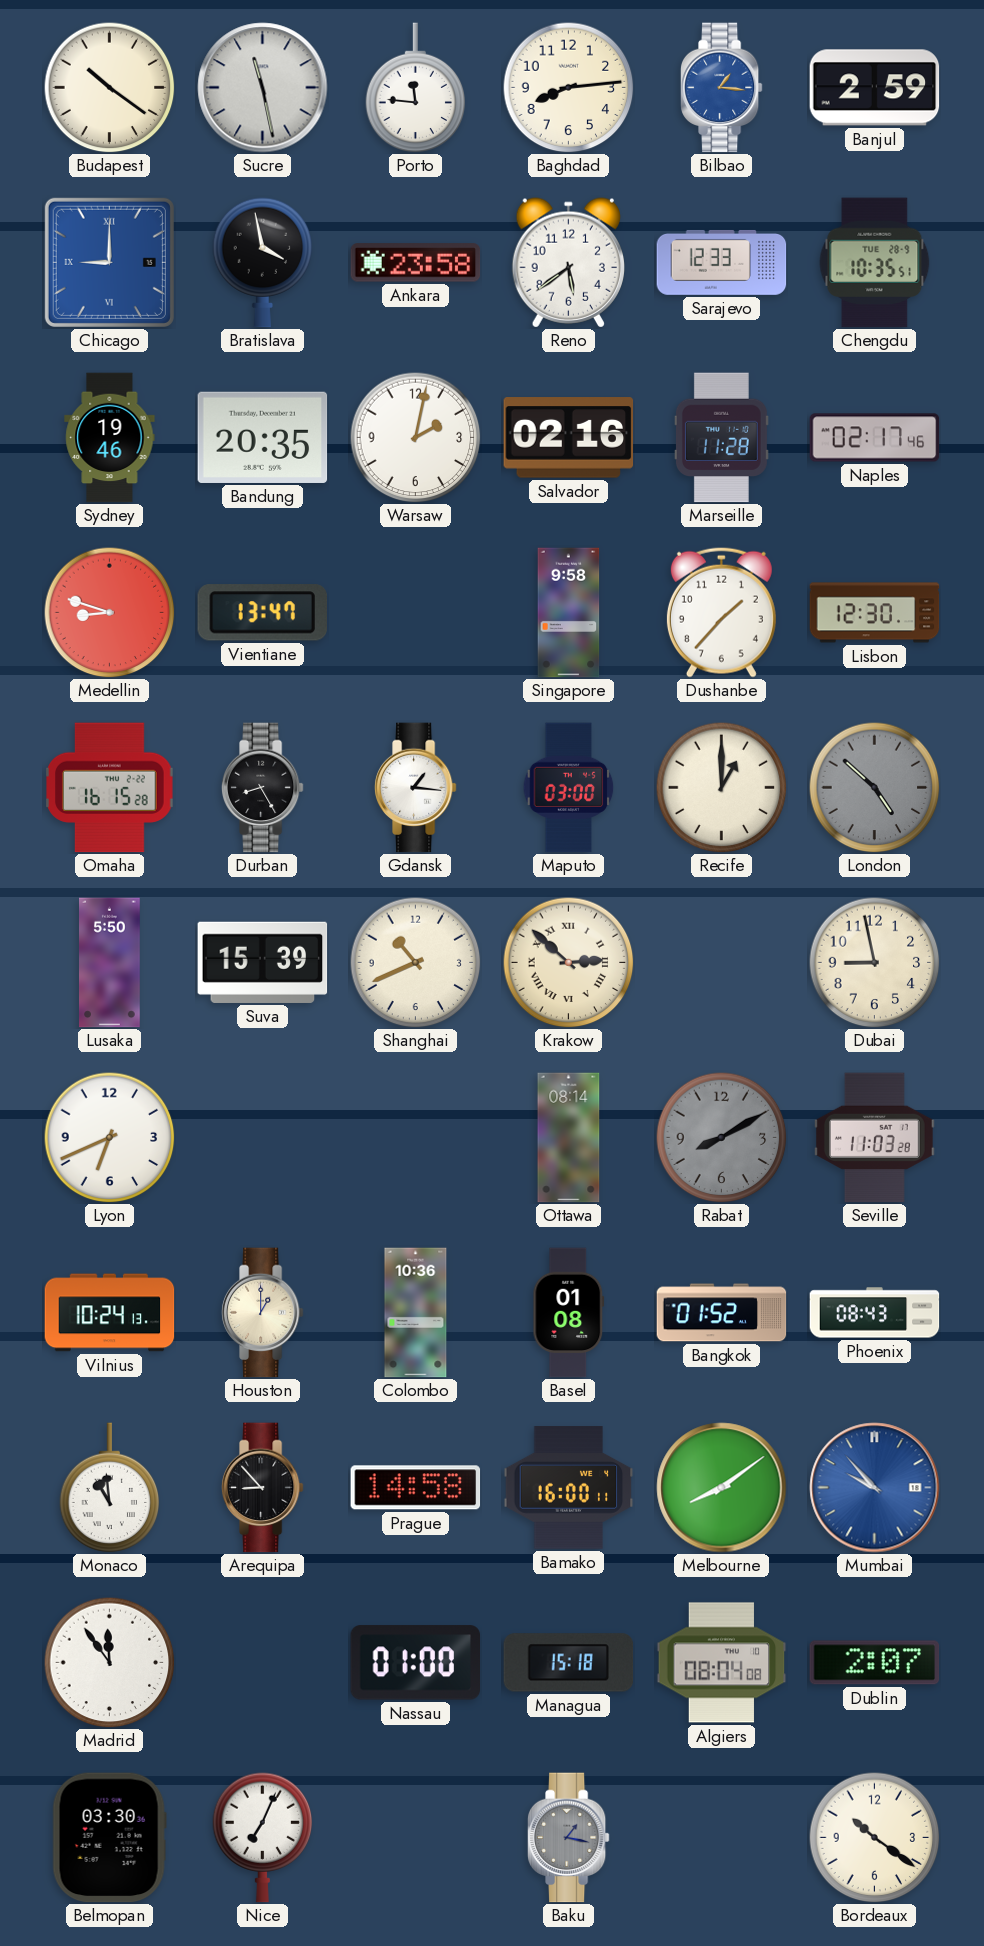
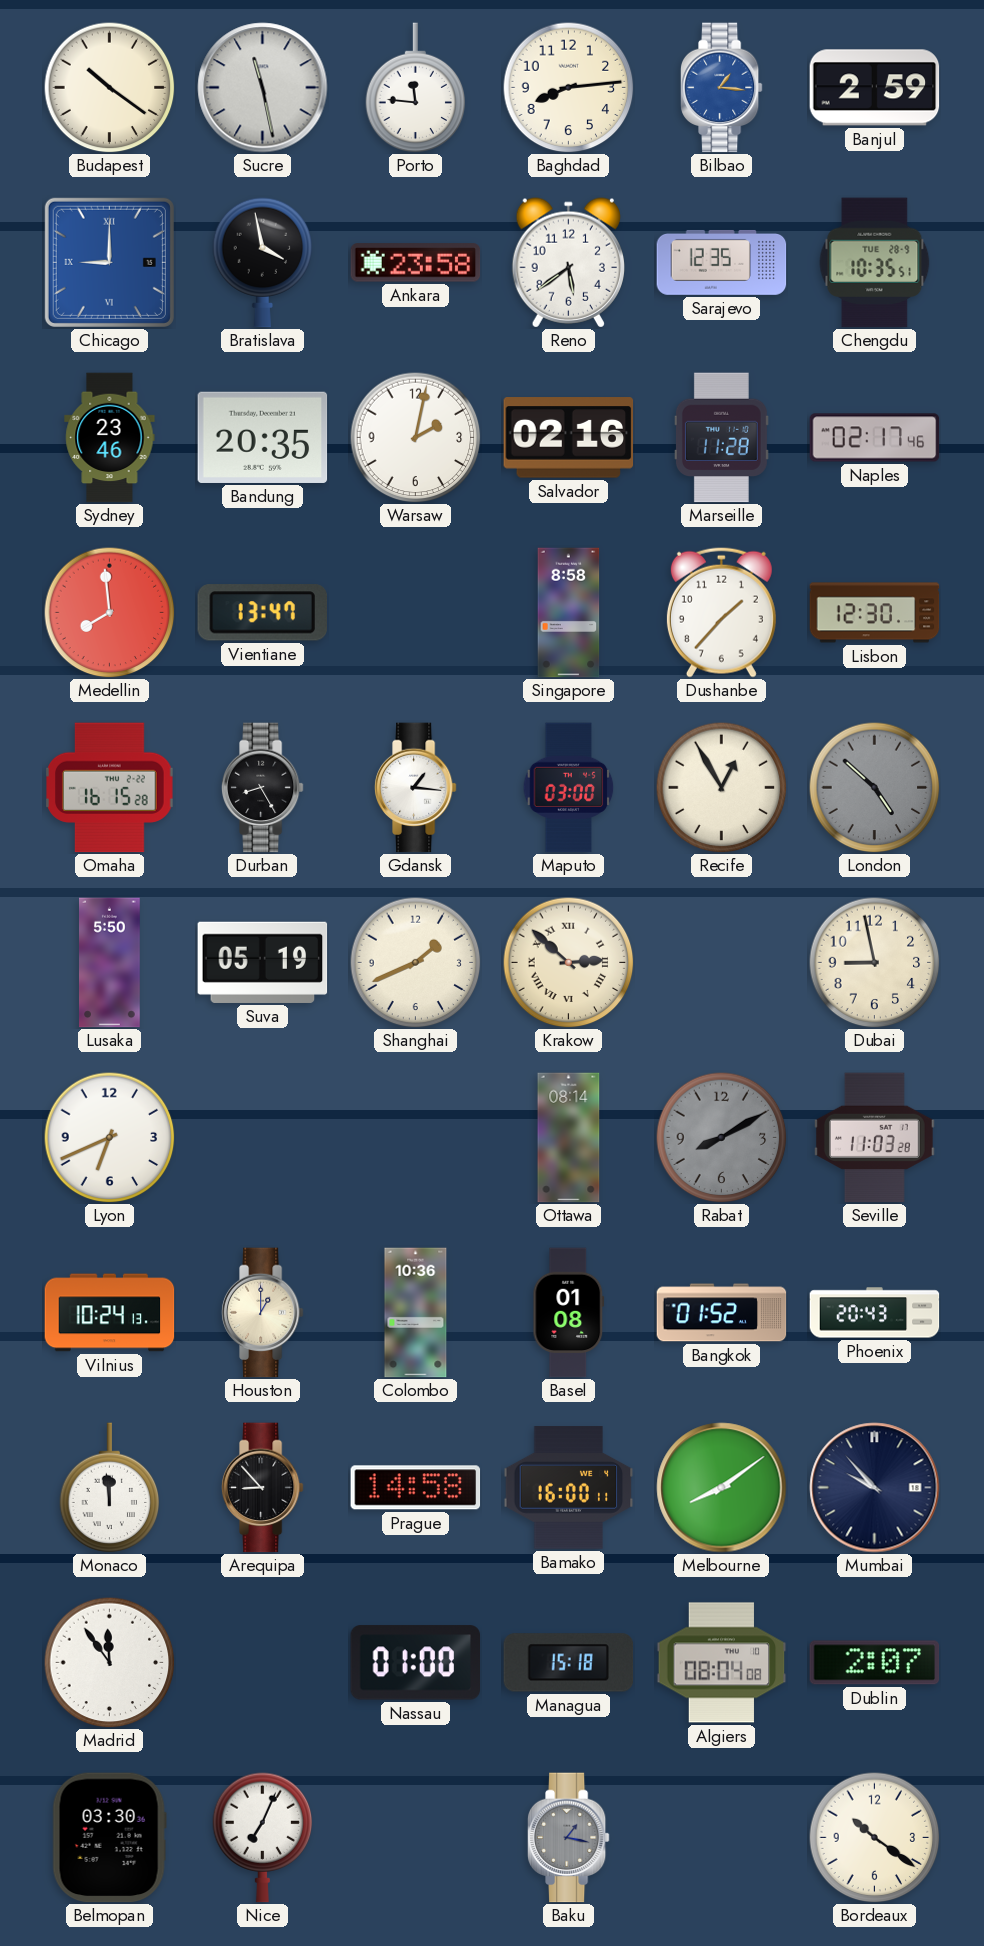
Sarajevo: 12:33 -> 12:35
Sydney: 19:46 -> 23:46
Medellin: 8:48 -> 7:59
Singapore: 9:58 -> 8:58
Recife: 1:00 -> 12:55
Suva: 15:39 -> 05:19
Shanghai: 10:41 -> 1:41
Phoenix: 08:43 -> 20:43
Monaco: 10:59 -> 11:59
Mumbai dial: blue -> navy
